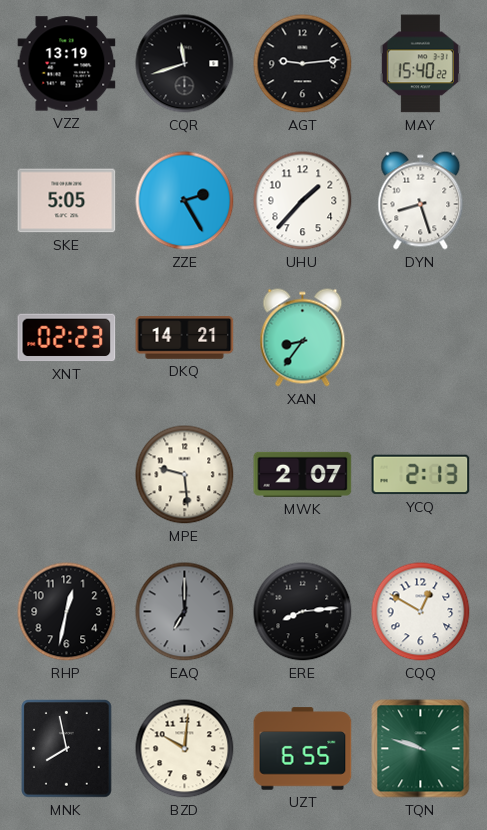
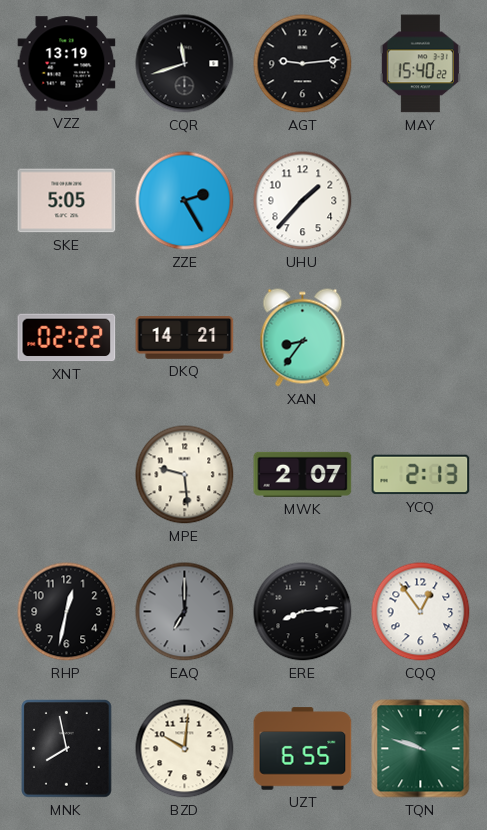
DYN: 8:27 -> none
XNT: 02:23 -> 02:22
CQQ: 12:50 -> 12:54
